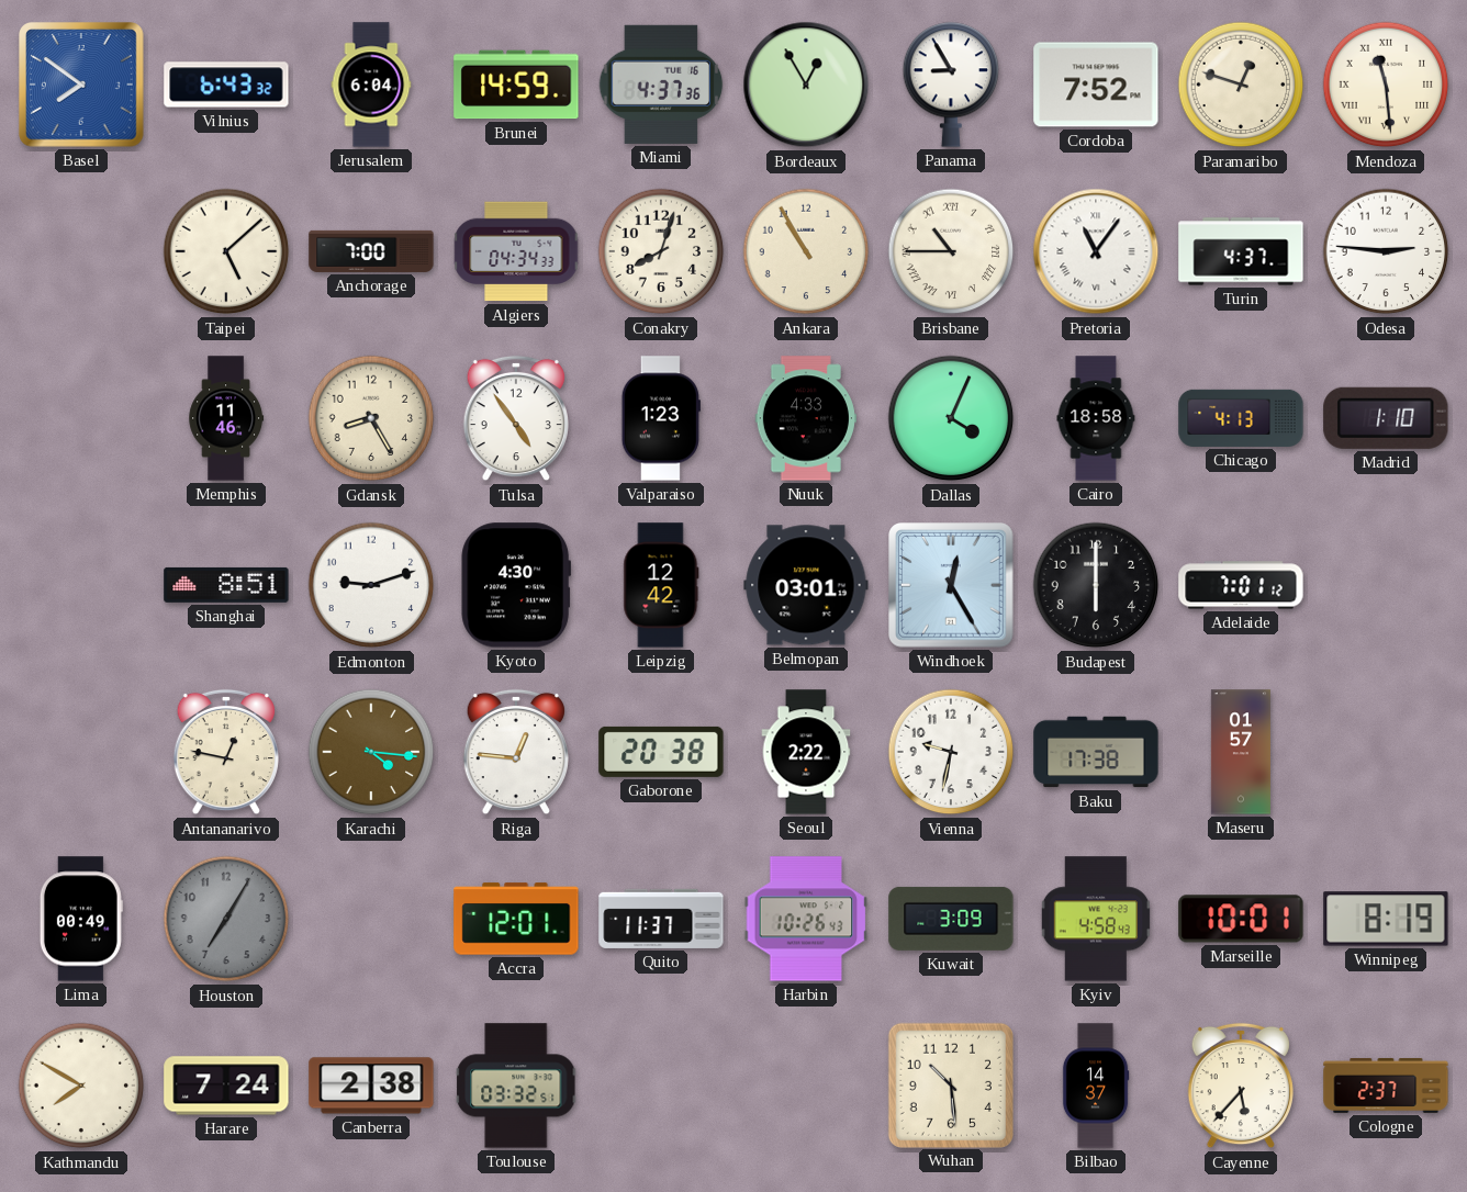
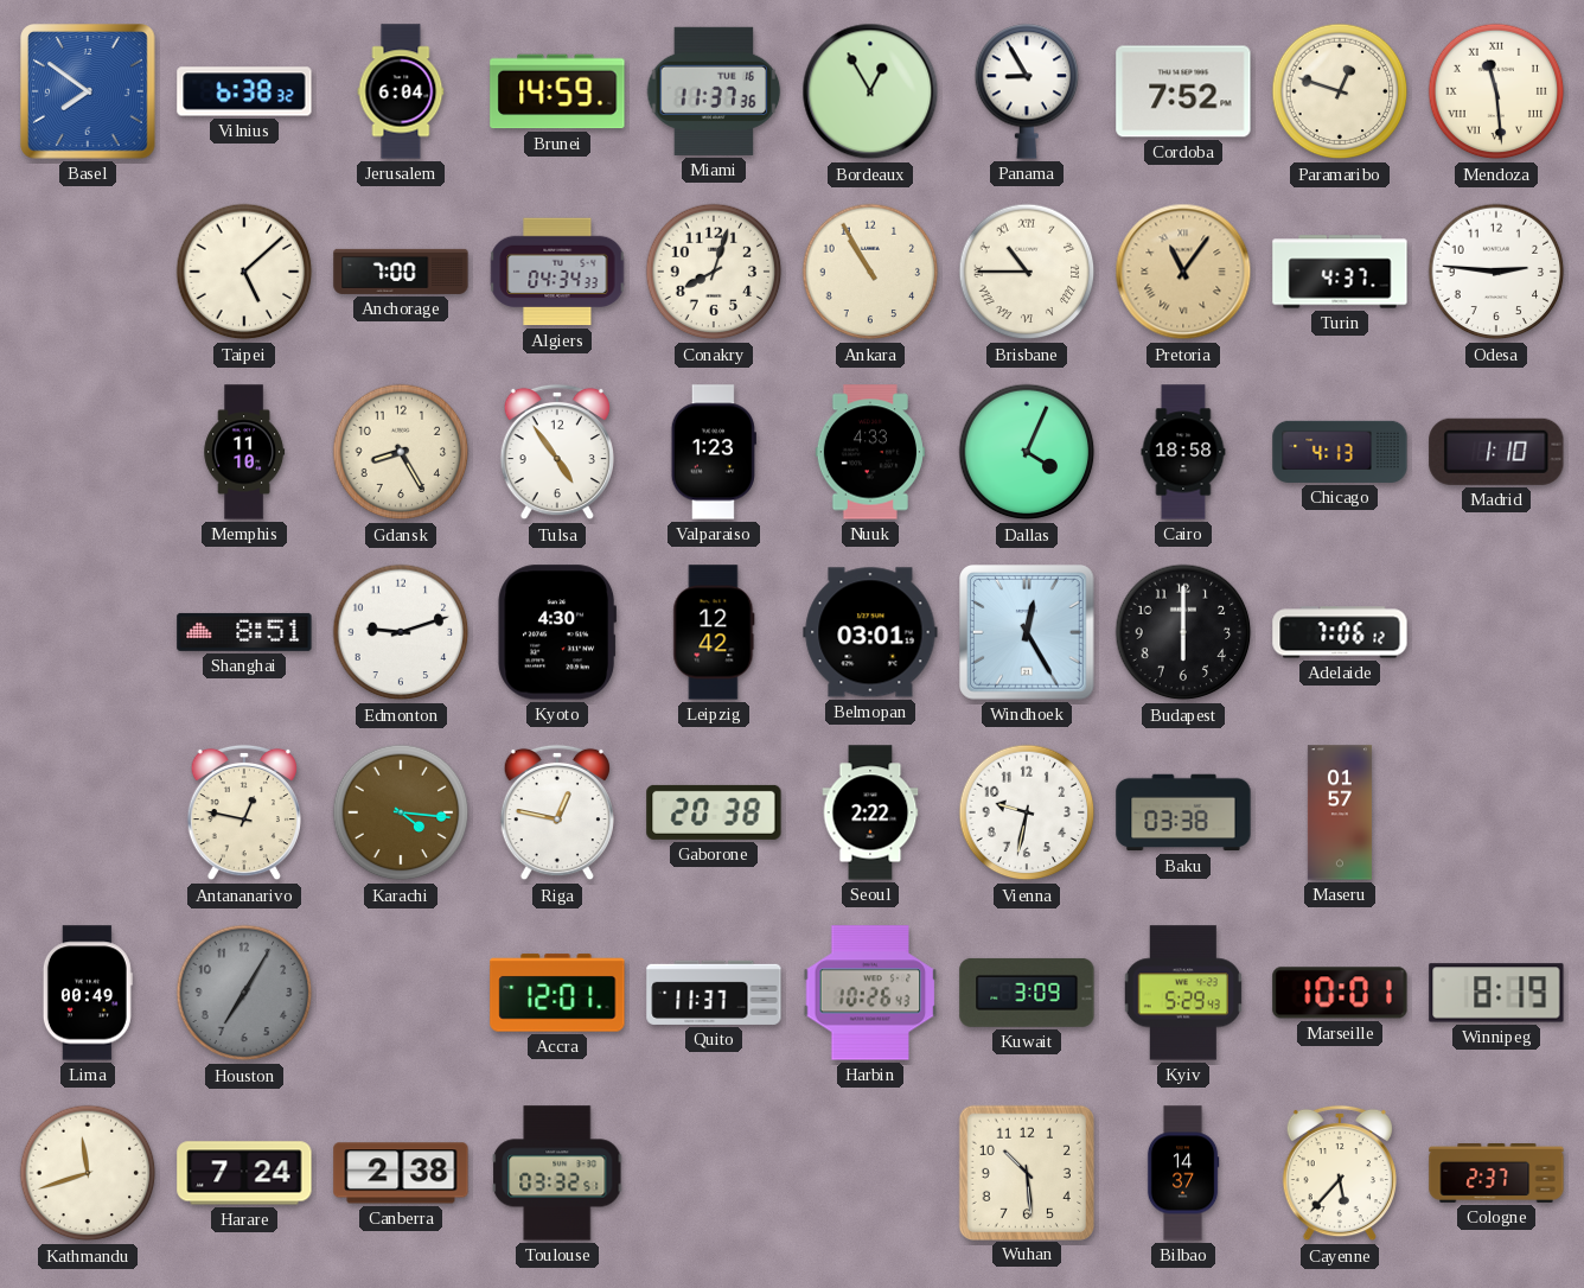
Vilnius: 6:43 -> 6:38
Miami: 4:37 -> 11:37
Pretoria dial: white -> champagne
Memphis: 11:46 -> 11:10
Adelaide: 7:01 -> 7:06
Riga: 12:46 -> 12:47
Baku: 17:38 -> 03:38
Kyiv: 4:58 -> 5:29
Kathmandu: 7:50 -> 11:42
